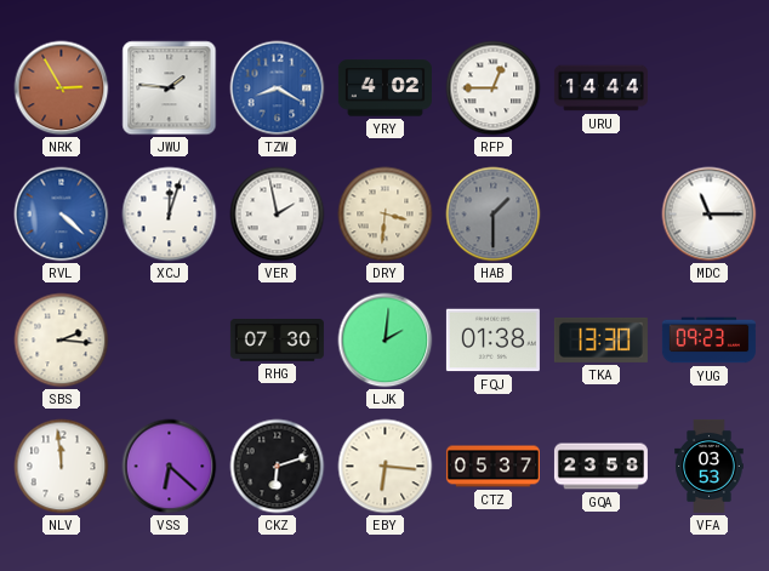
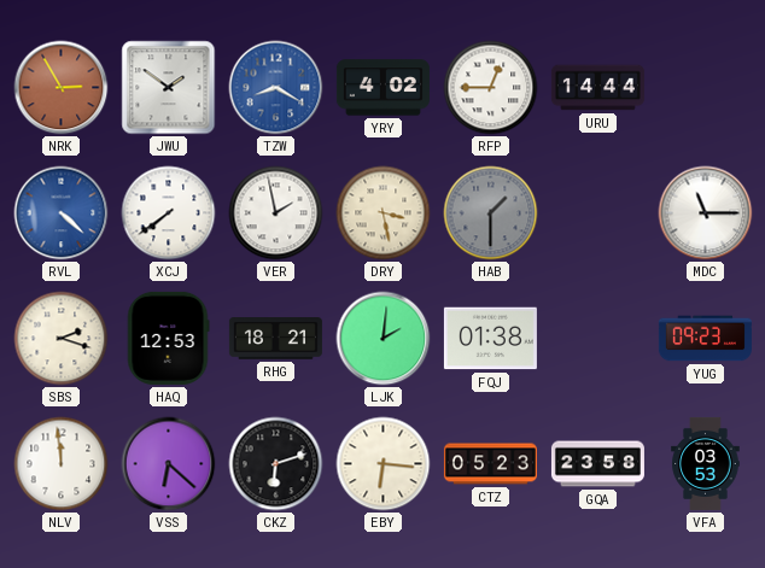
JWU: 1:46 -> 1:51
XCJ: 12:03 -> 7:39
DRY: 3:31 -> 3:28
SBS: 2:16 -> 2:18
HAQ: none -> 12:53
RHG: 07:30 -> 18:21
TKA: 13:30 -> none
CTZ: 05:37 -> 05:23
